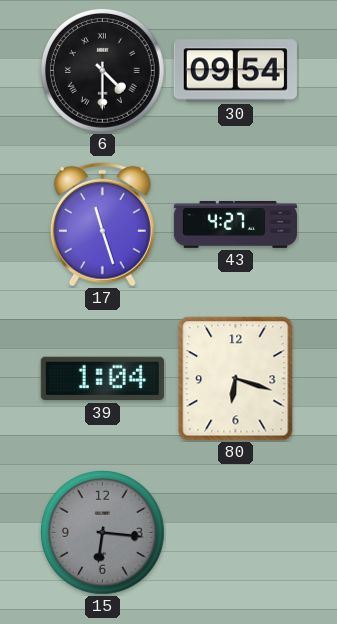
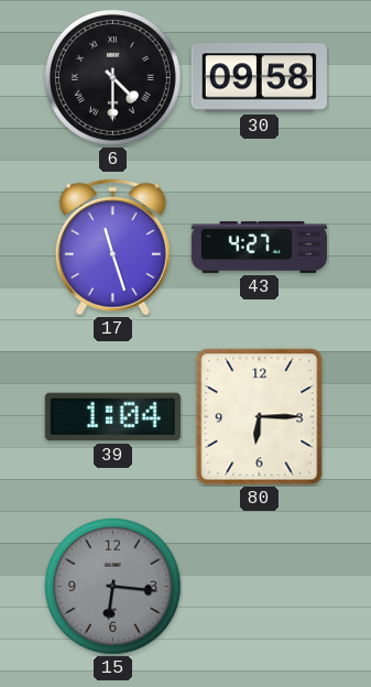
30: 09:54 -> 09:58
80: 6:18 -> 6:15
